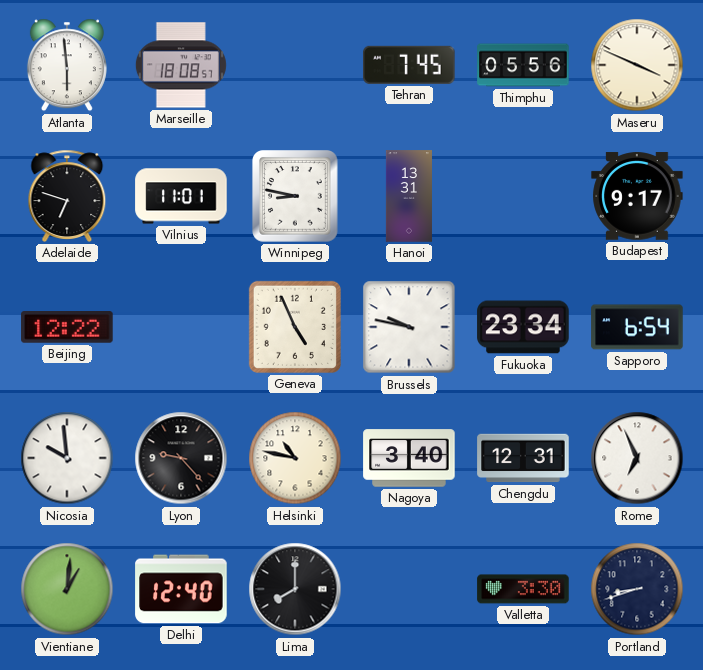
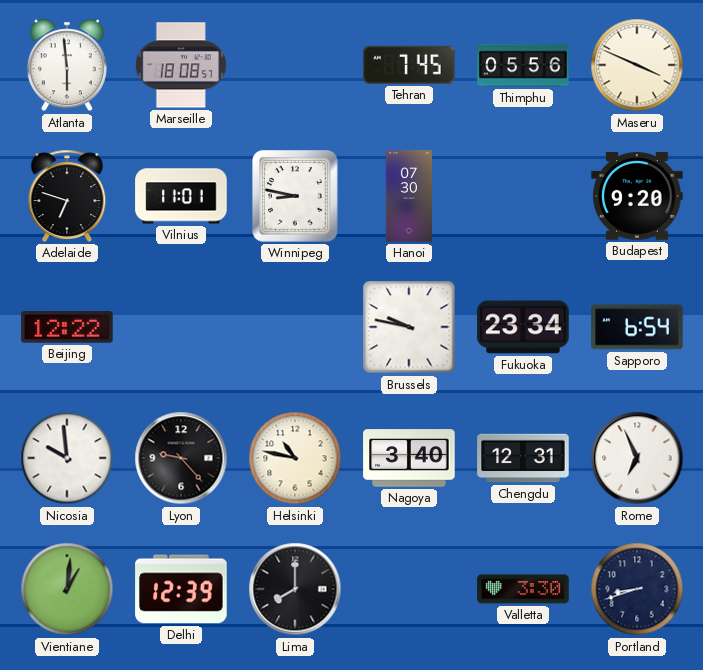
Hanoi: 13:31 -> 07:30
Budapest: 9:17 -> 9:20
Geneva: 4:56 -> none
Delhi: 12:40 -> 12:39
